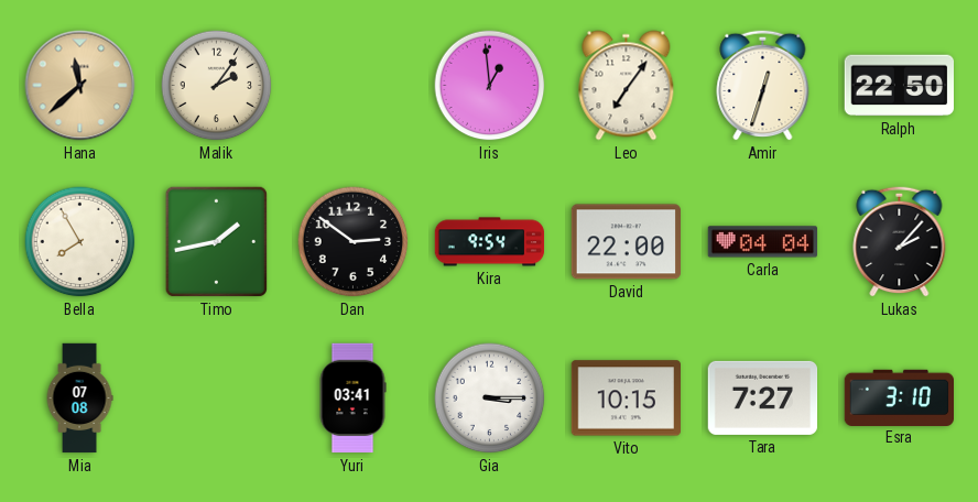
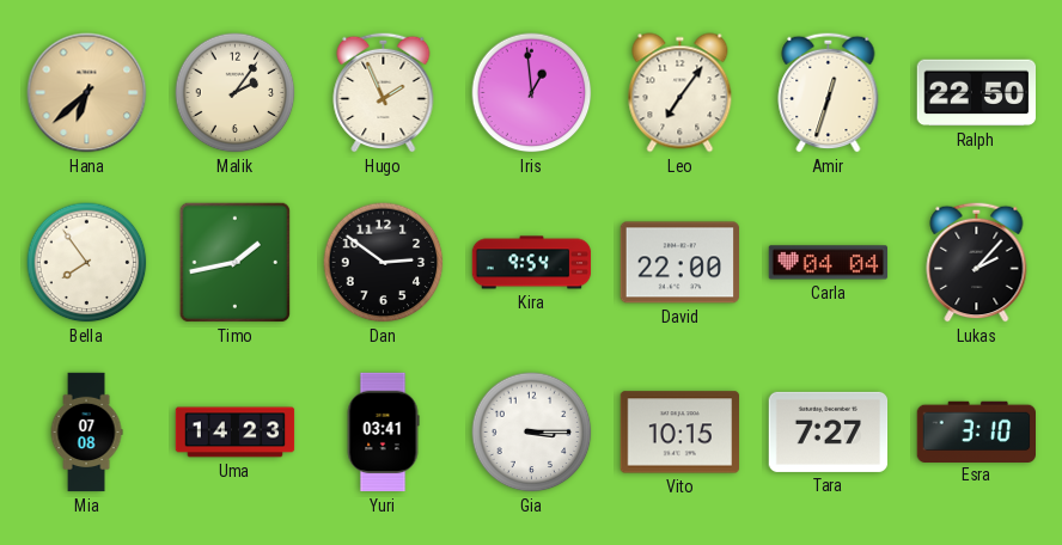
Hana: 11:38 -> 6:38
Hugo: none -> 1:56
Bella: 7:55 -> 7:54
Uma: none -> 14:23
